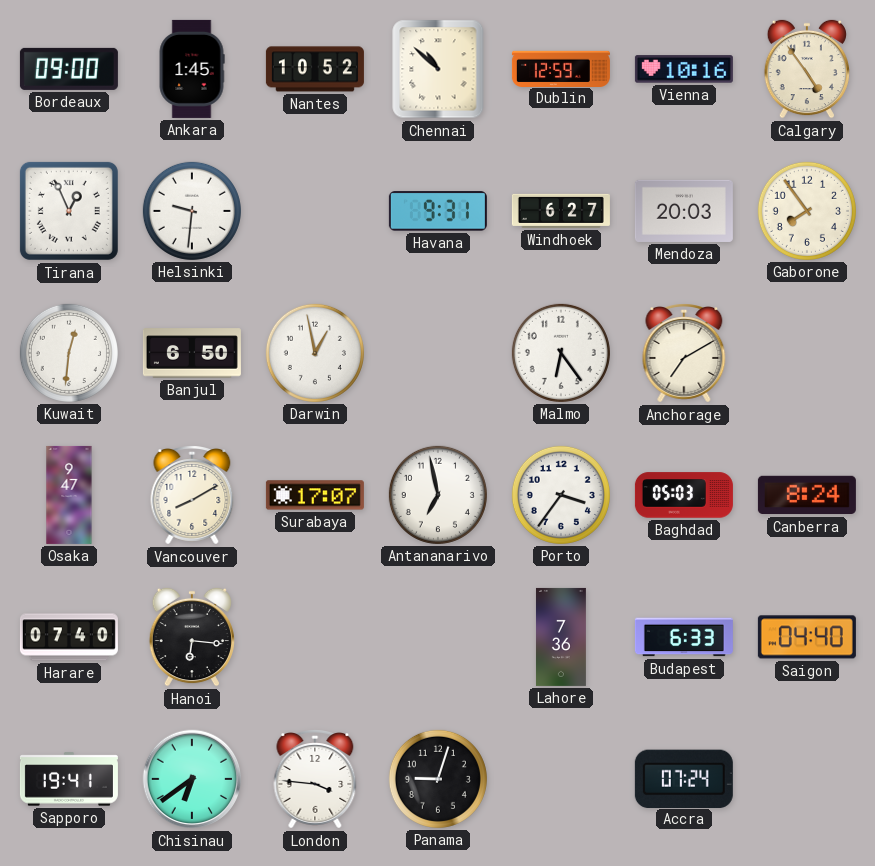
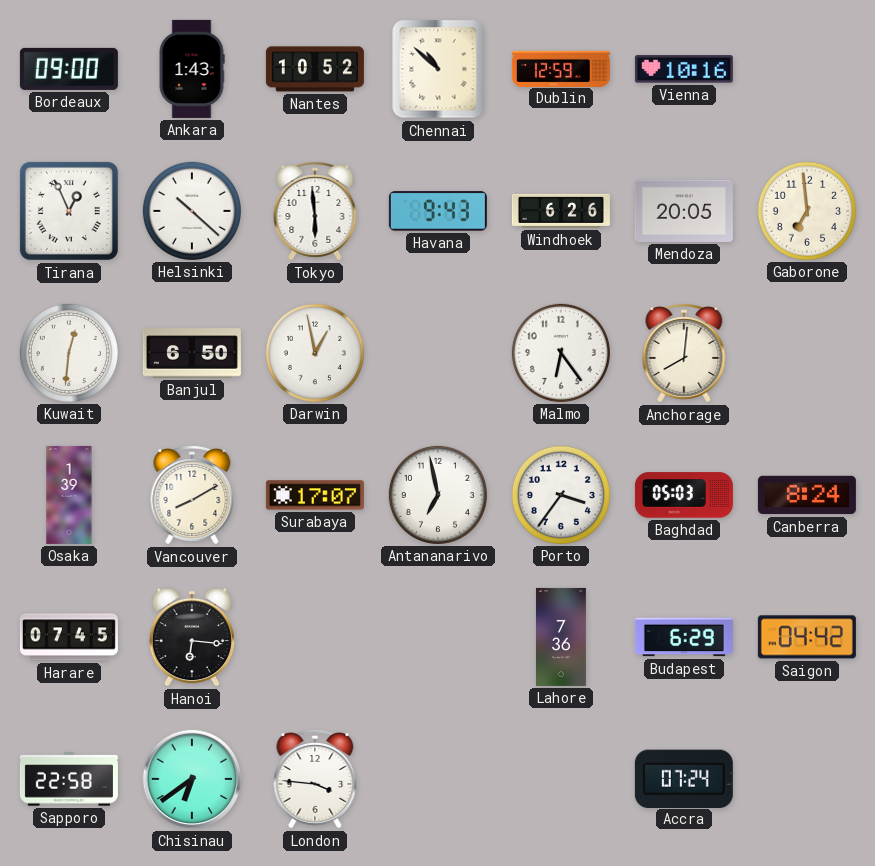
Ankara: 1:45 -> 1:43
Calgary: 4:54 -> none
Helsinki: 9:31 -> 10:22
Tokyo: none -> 5:59
Havana: 9:31 -> 9:43
Windhoek: 6:27 -> 6:26
Mendoza: 20:03 -> 20:05
Gaborone: 7:54 -> 6:59
Anchorage: 7:10 -> 8:01
Osaka: 9:47 -> 1:39
Harare: 07:40 -> 07:45
Budapest: 6:33 -> 6:29
Saigon: 04:40 -> 04:42
Sapporo: 19:41 -> 22:58
Panama: 9:03 -> none
